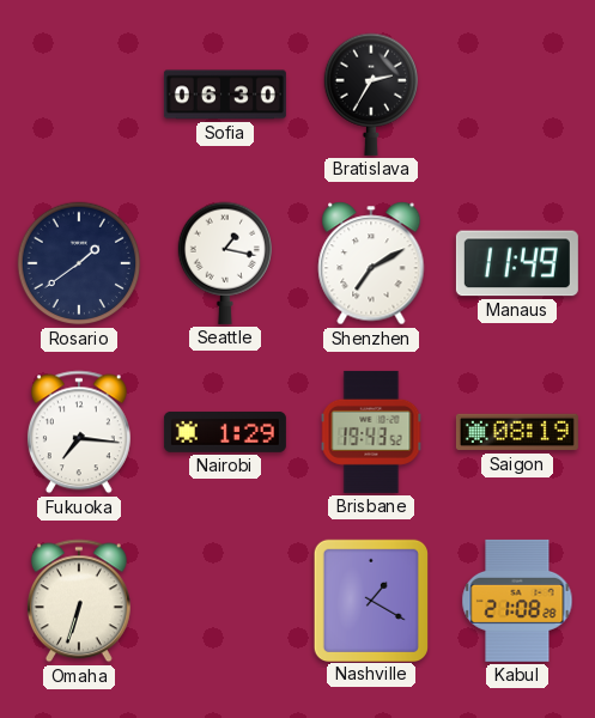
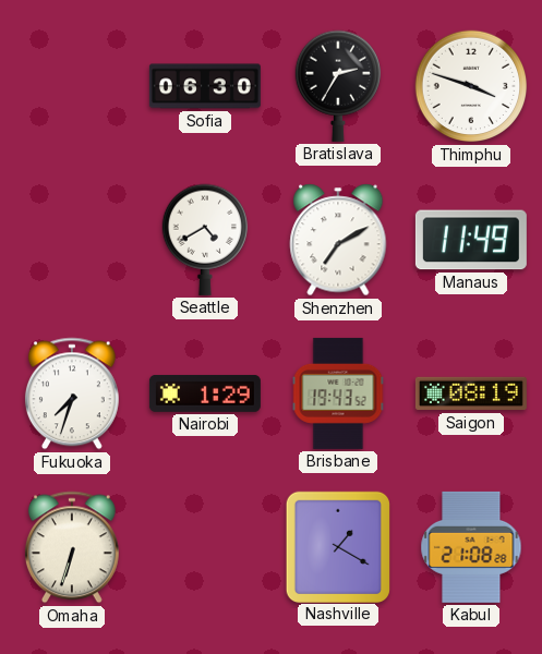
Thimphu: none -> 3:48
Rosario: 1:39 -> none
Seattle: 1:17 -> 4:40
Fukuoka: 7:16 -> 7:33
